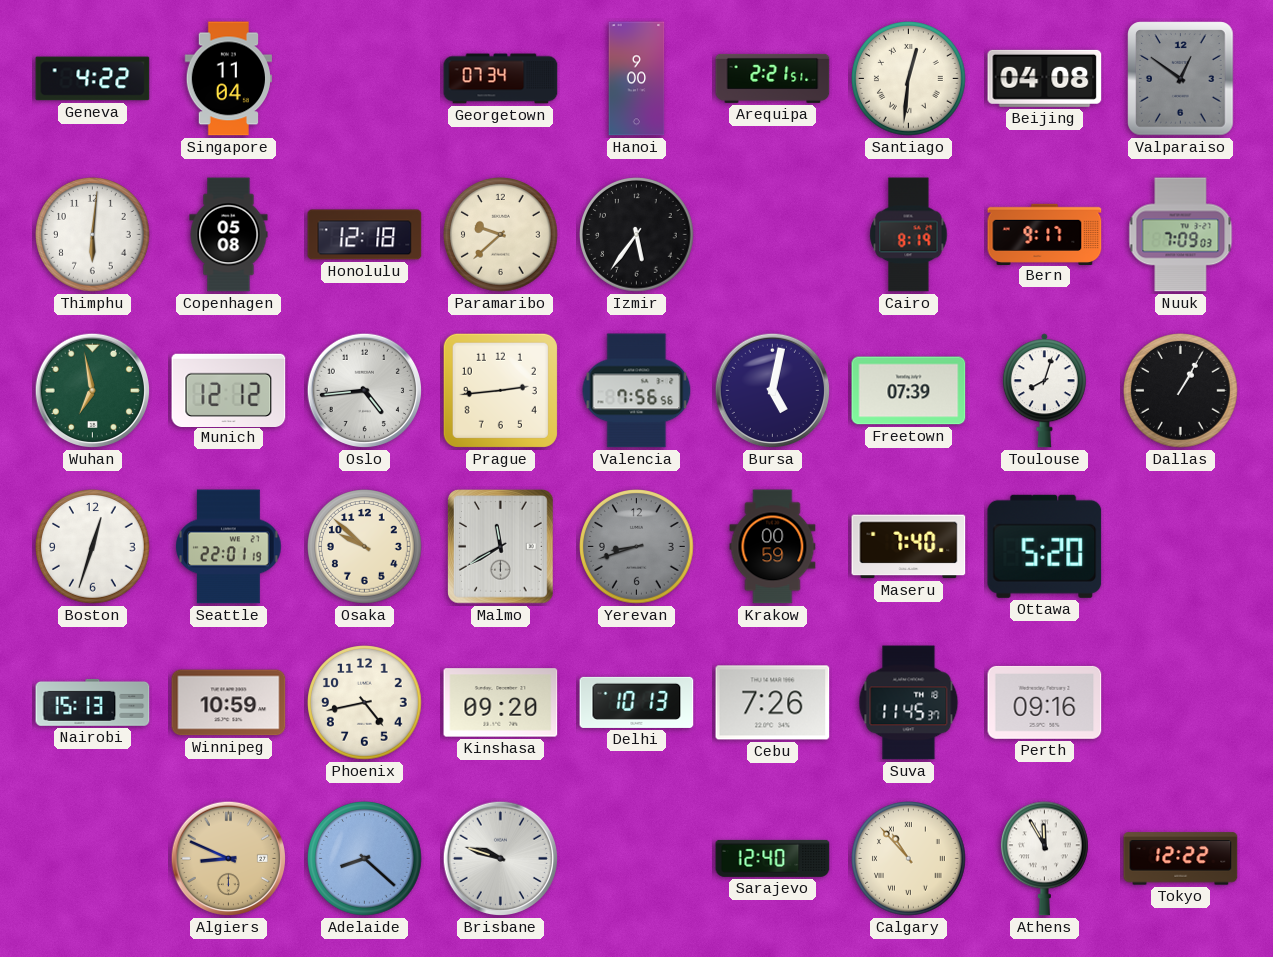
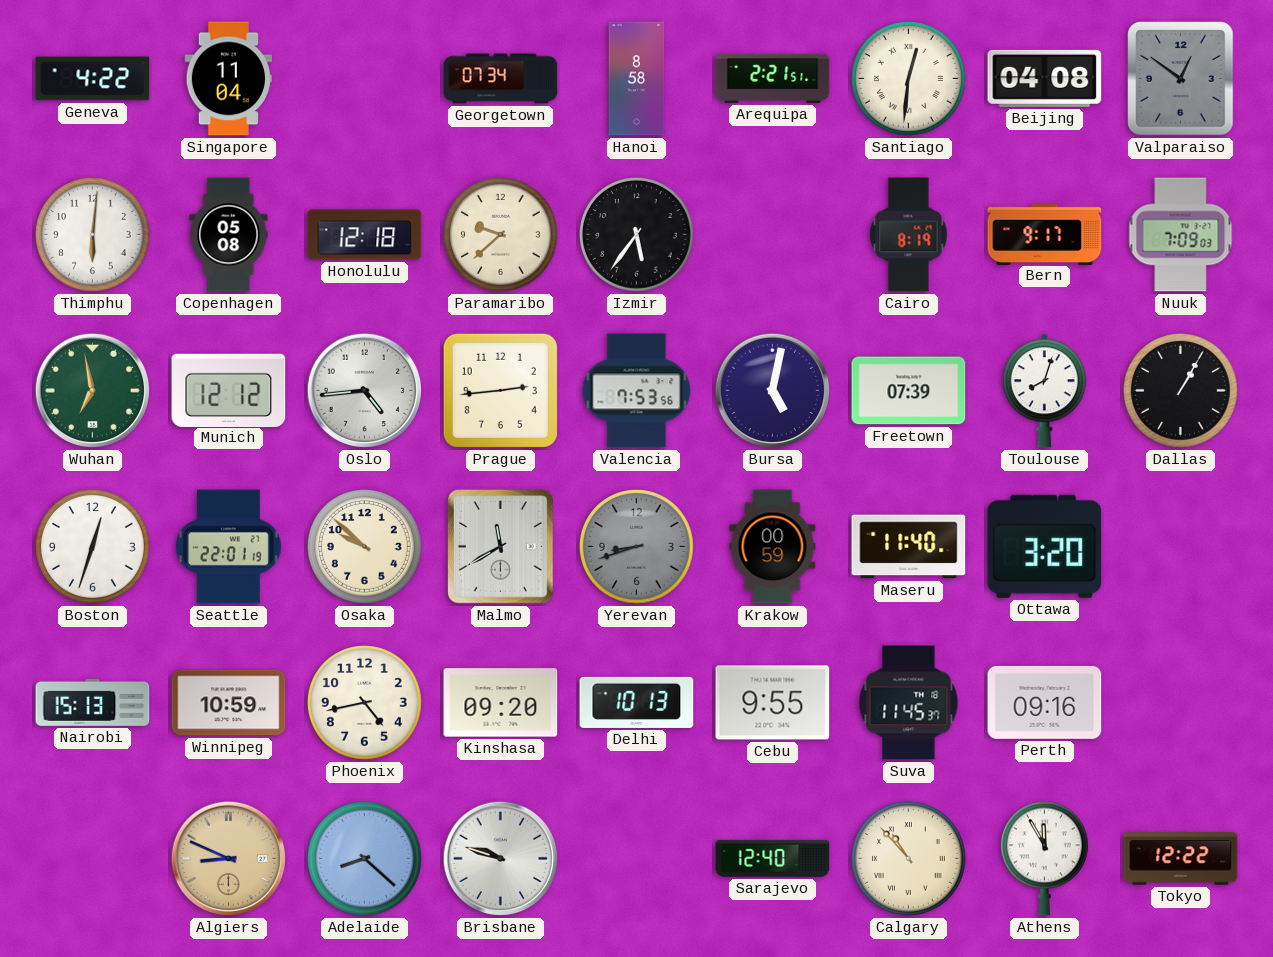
Hanoi: 9:00 -> 8:58
Valencia: 7:56 -> 7:53
Maseru: 7:40 -> 11:40
Ottawa: 5:20 -> 3:20
Cebu: 7:26 -> 9:55
